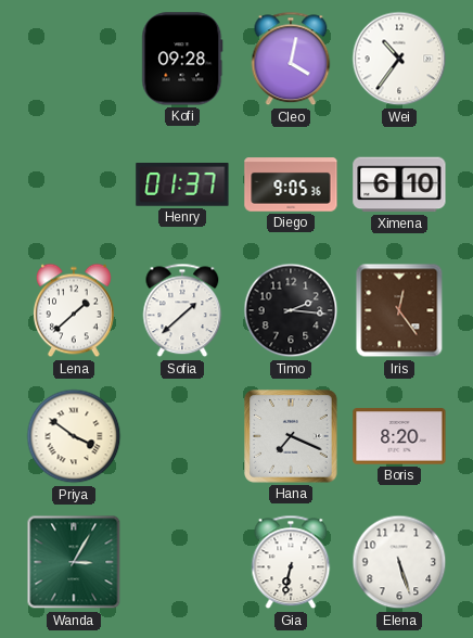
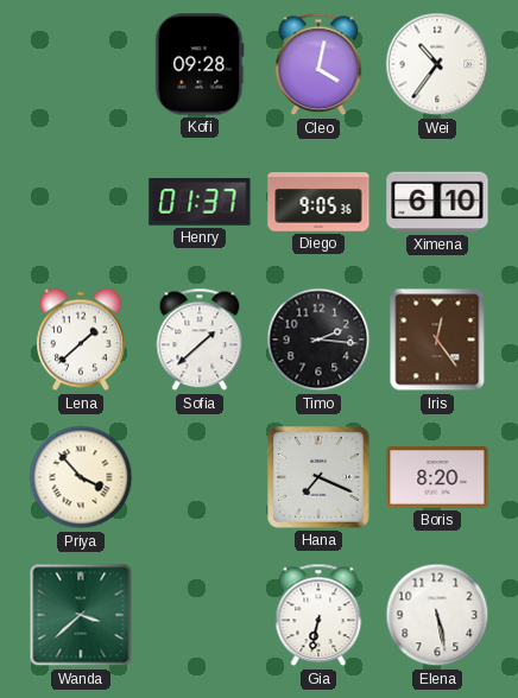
Priya: 3:51 -> 3:53
Wanda: 3:05 -> 3:38
Elena: 5:27 -> 5:28
